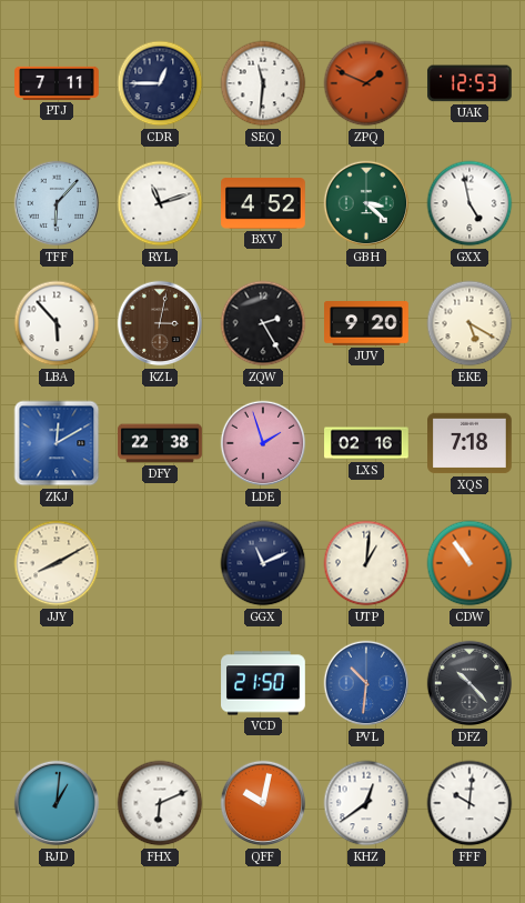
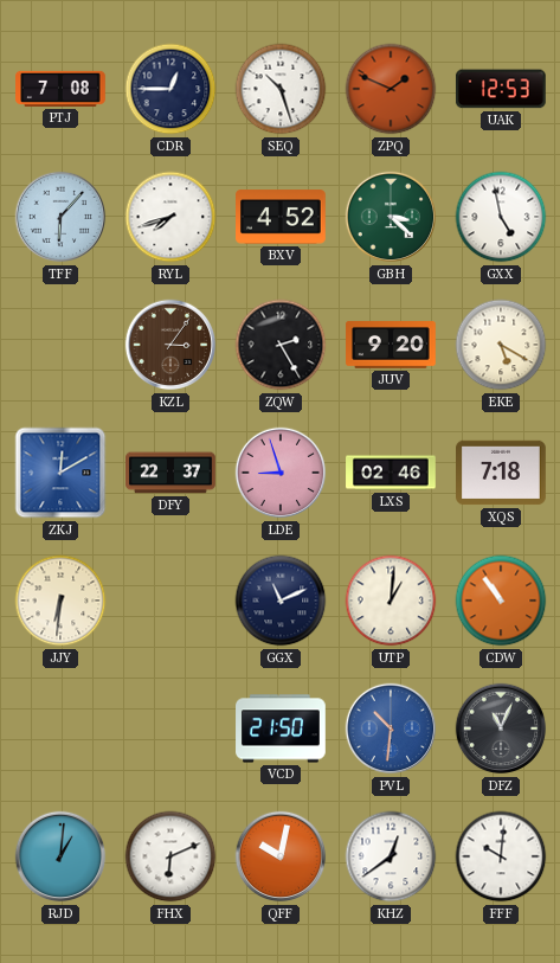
PTJ: 7:11 -> 7:08
SEQ: 11:31 -> 10:27
RYL: 11:12 -> 7:42
LBA: 5:53 -> none
KZL: 3:02 -> 3:06
DFY: 22:38 -> 22:37
LDE: 1:57 -> 8:57
LXS: 02:16 -> 02:46
JJY: 8:10 -> 6:31
DFZ: 10:23 -> 11:04
